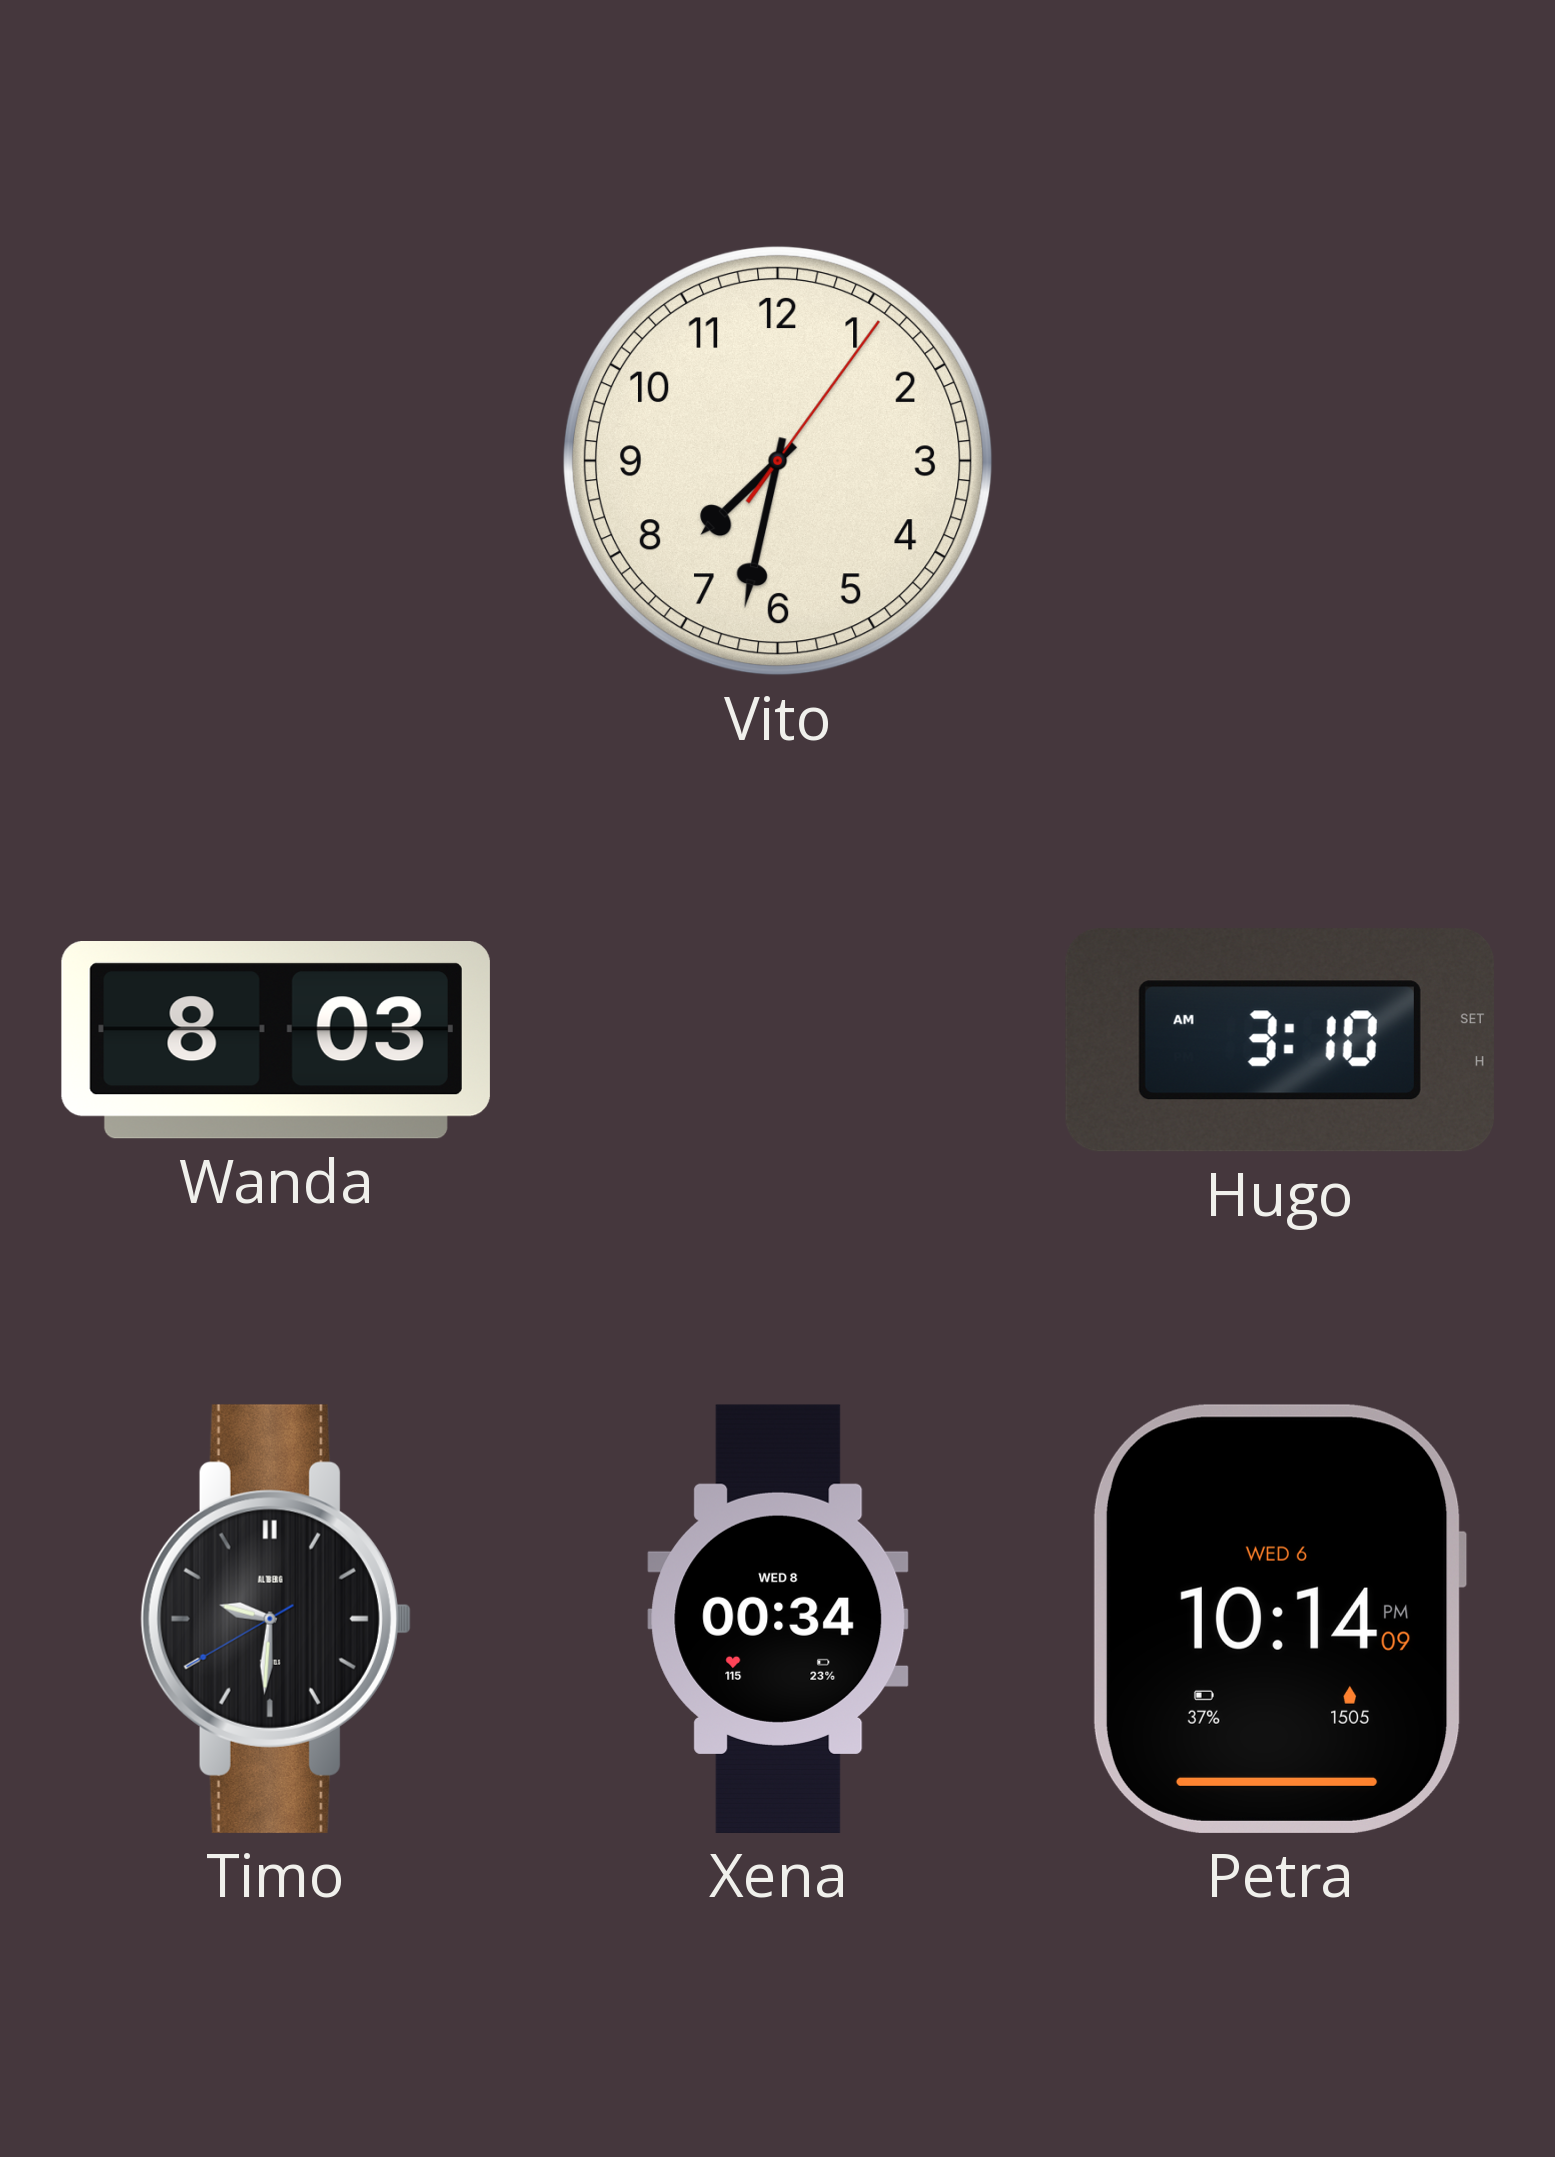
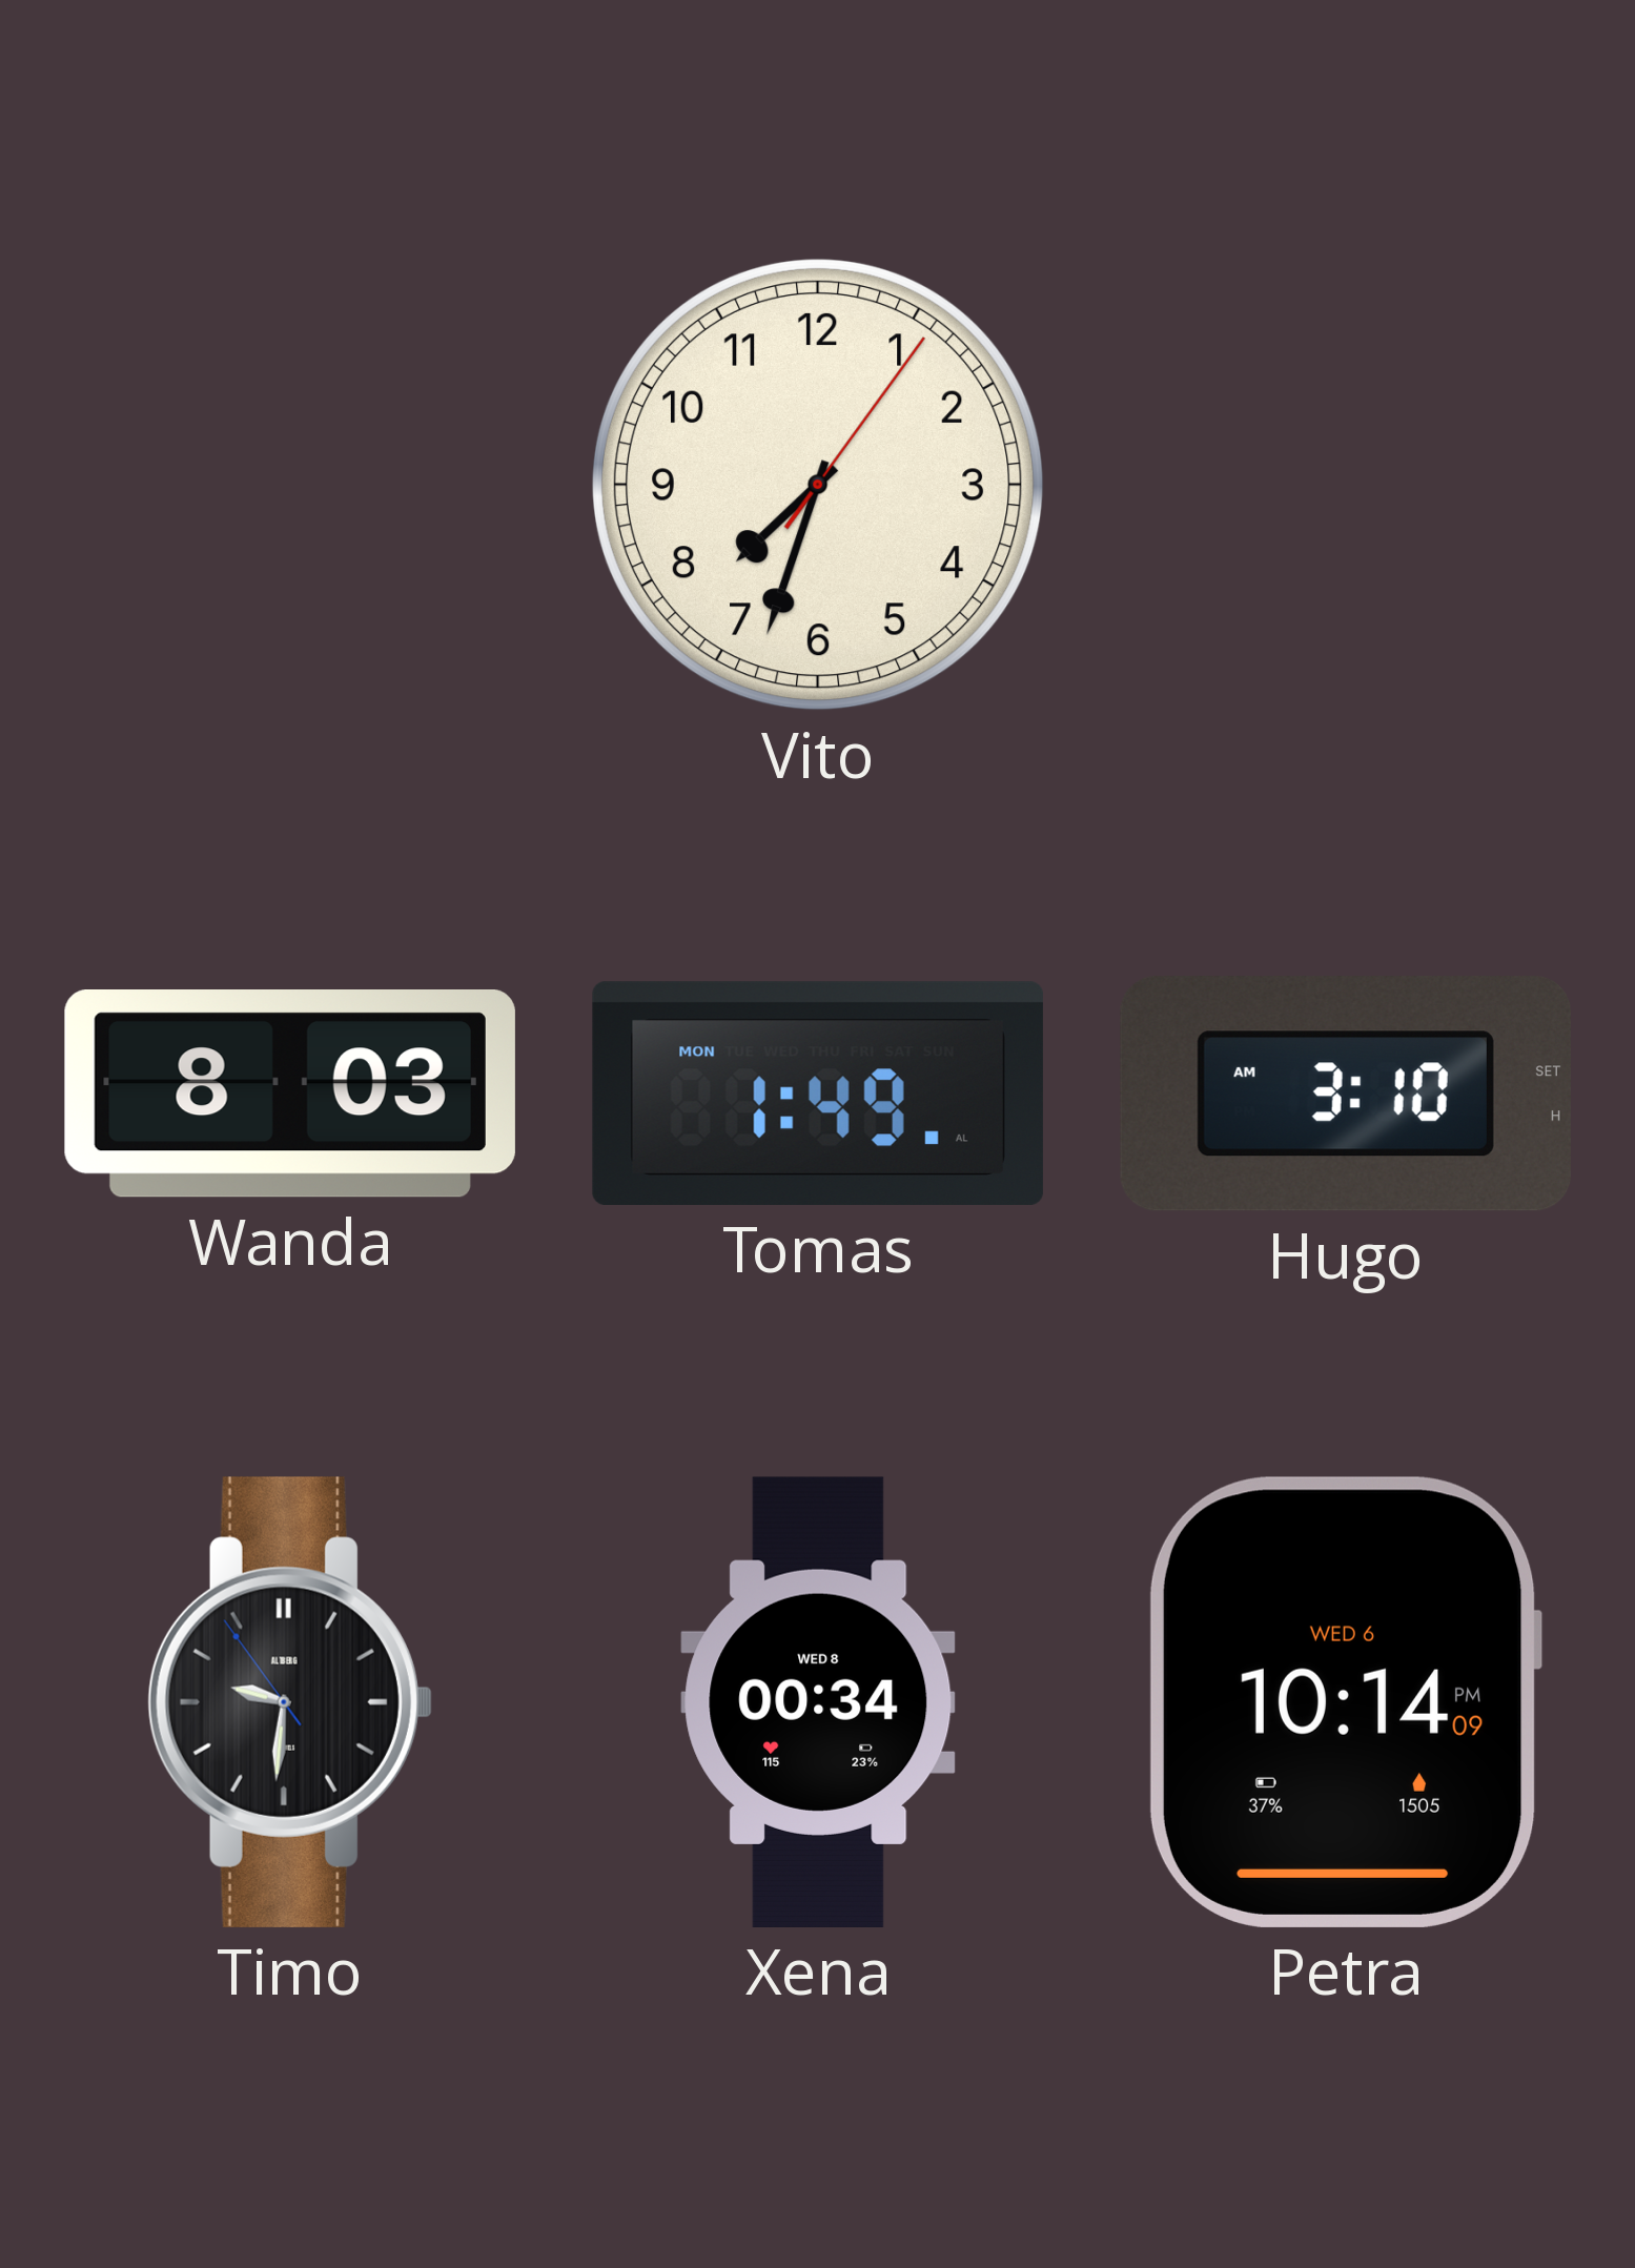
Vito: 7:32 -> 7:33
Tomas: none -> 1:49
Timo: 9:30:40 -> 9:30:54
